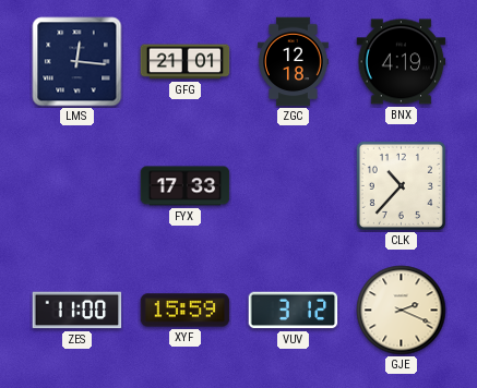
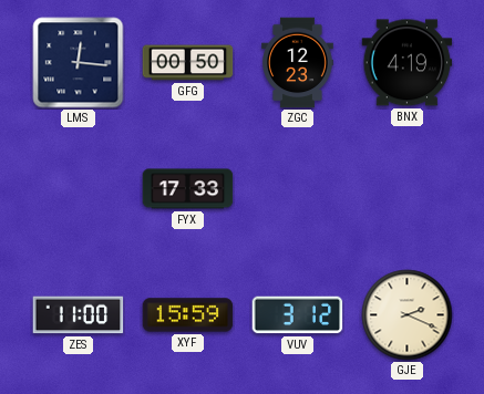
GFG: 21:01 -> 00:50
ZGC: 12:18 -> 12:23
CLK: 10:37 -> none
